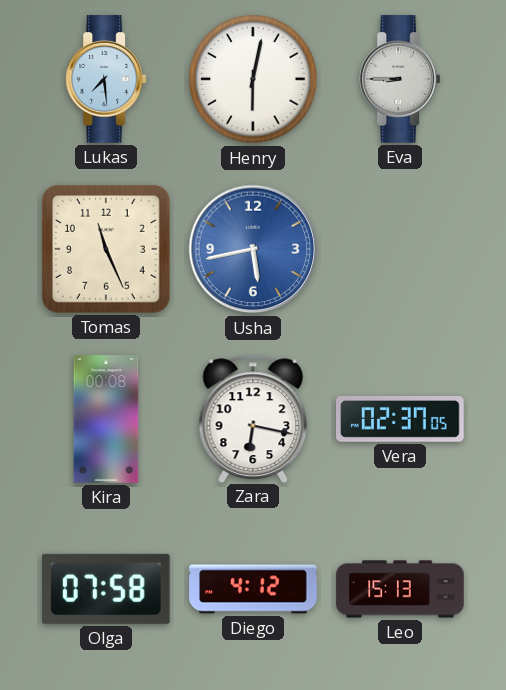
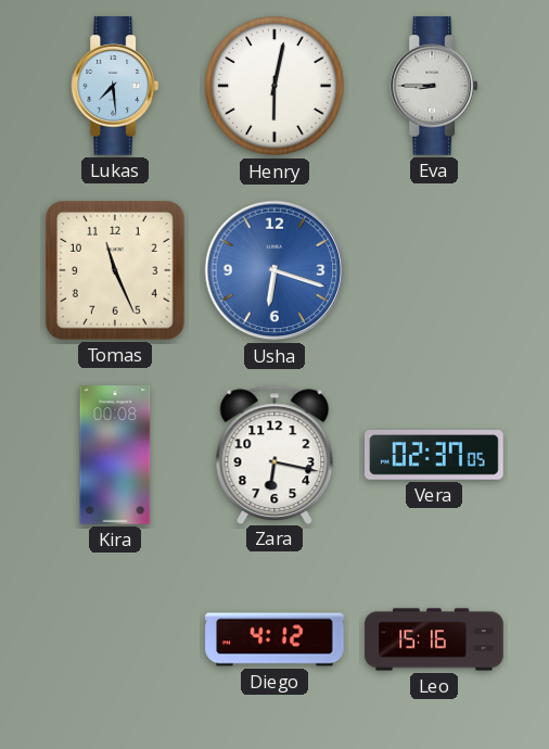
Usha: 5:43 -> 6:18
Olga: 07:58 -> none
Leo: 15:13 -> 15:16
